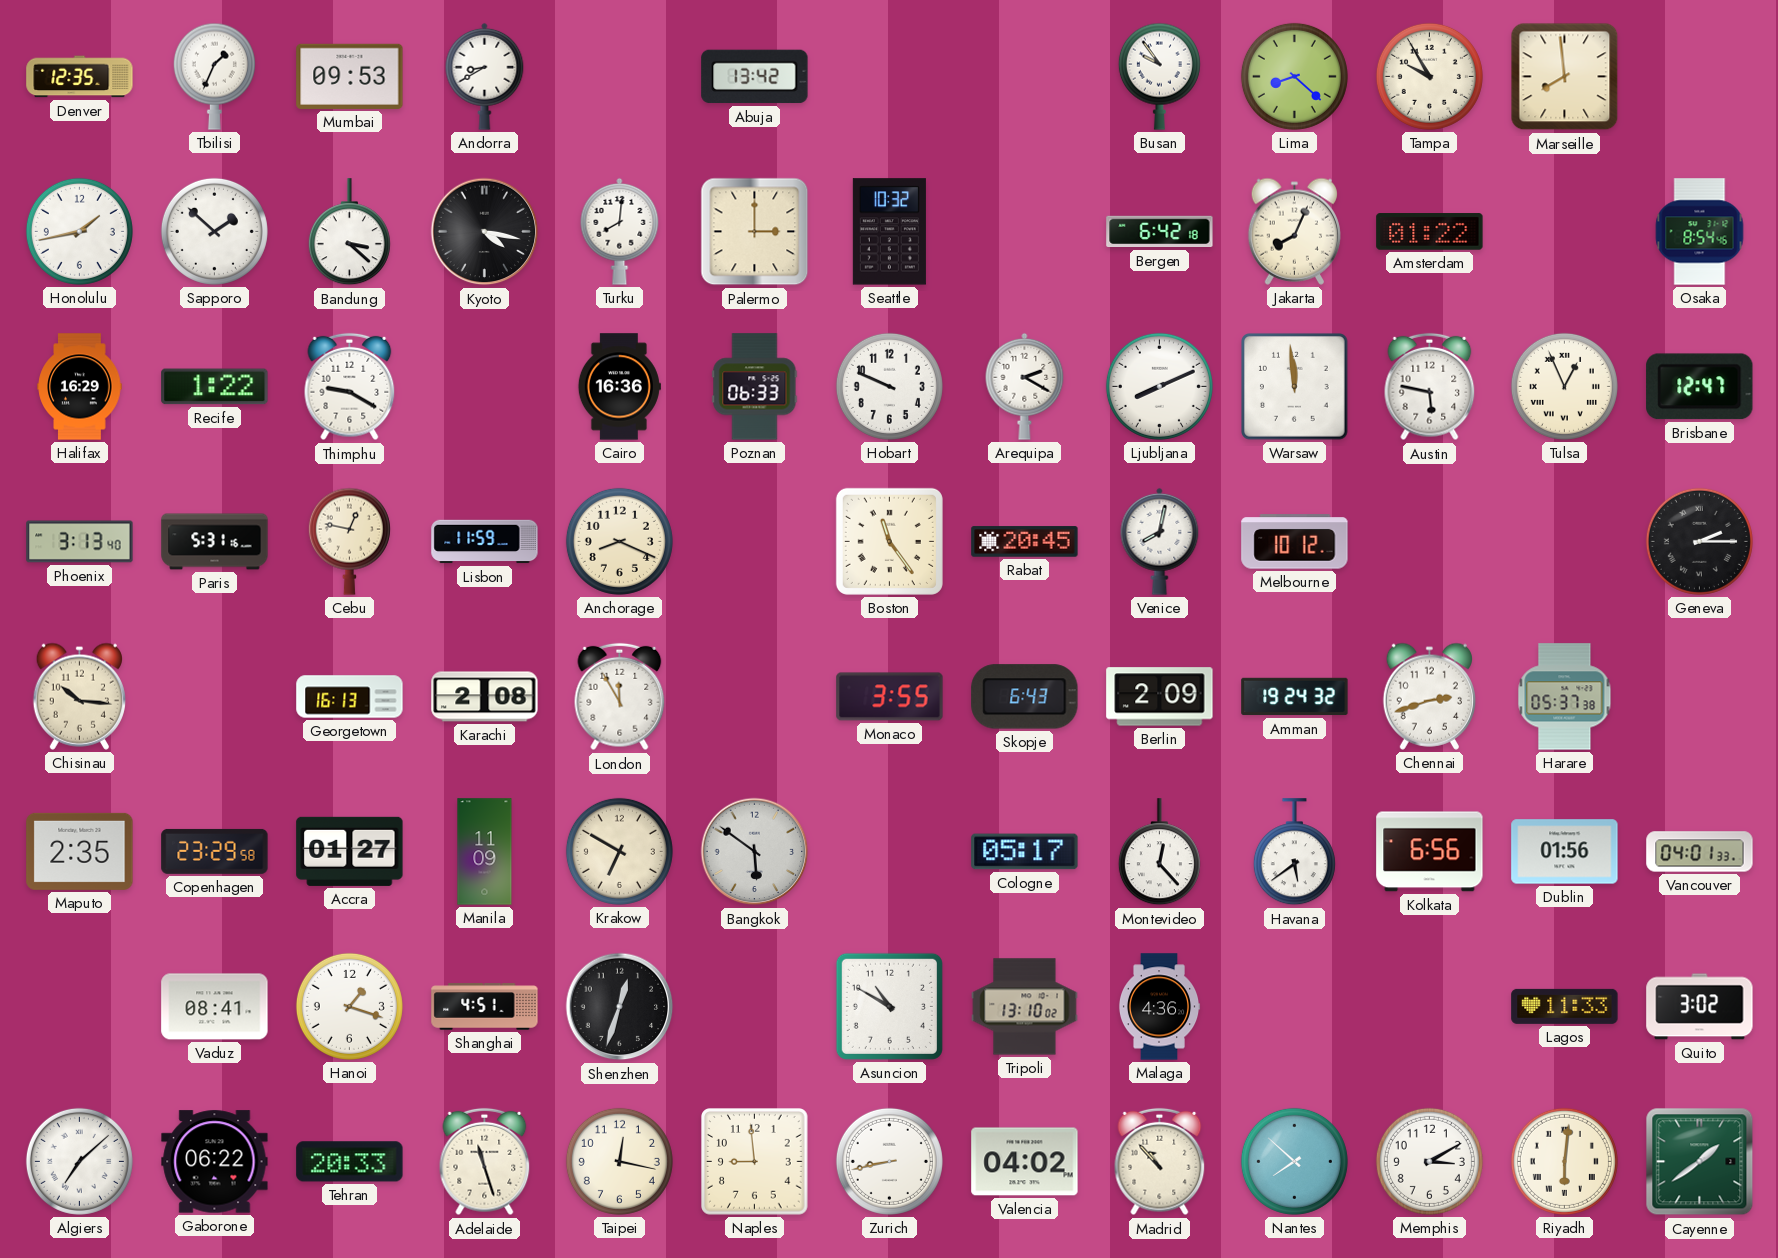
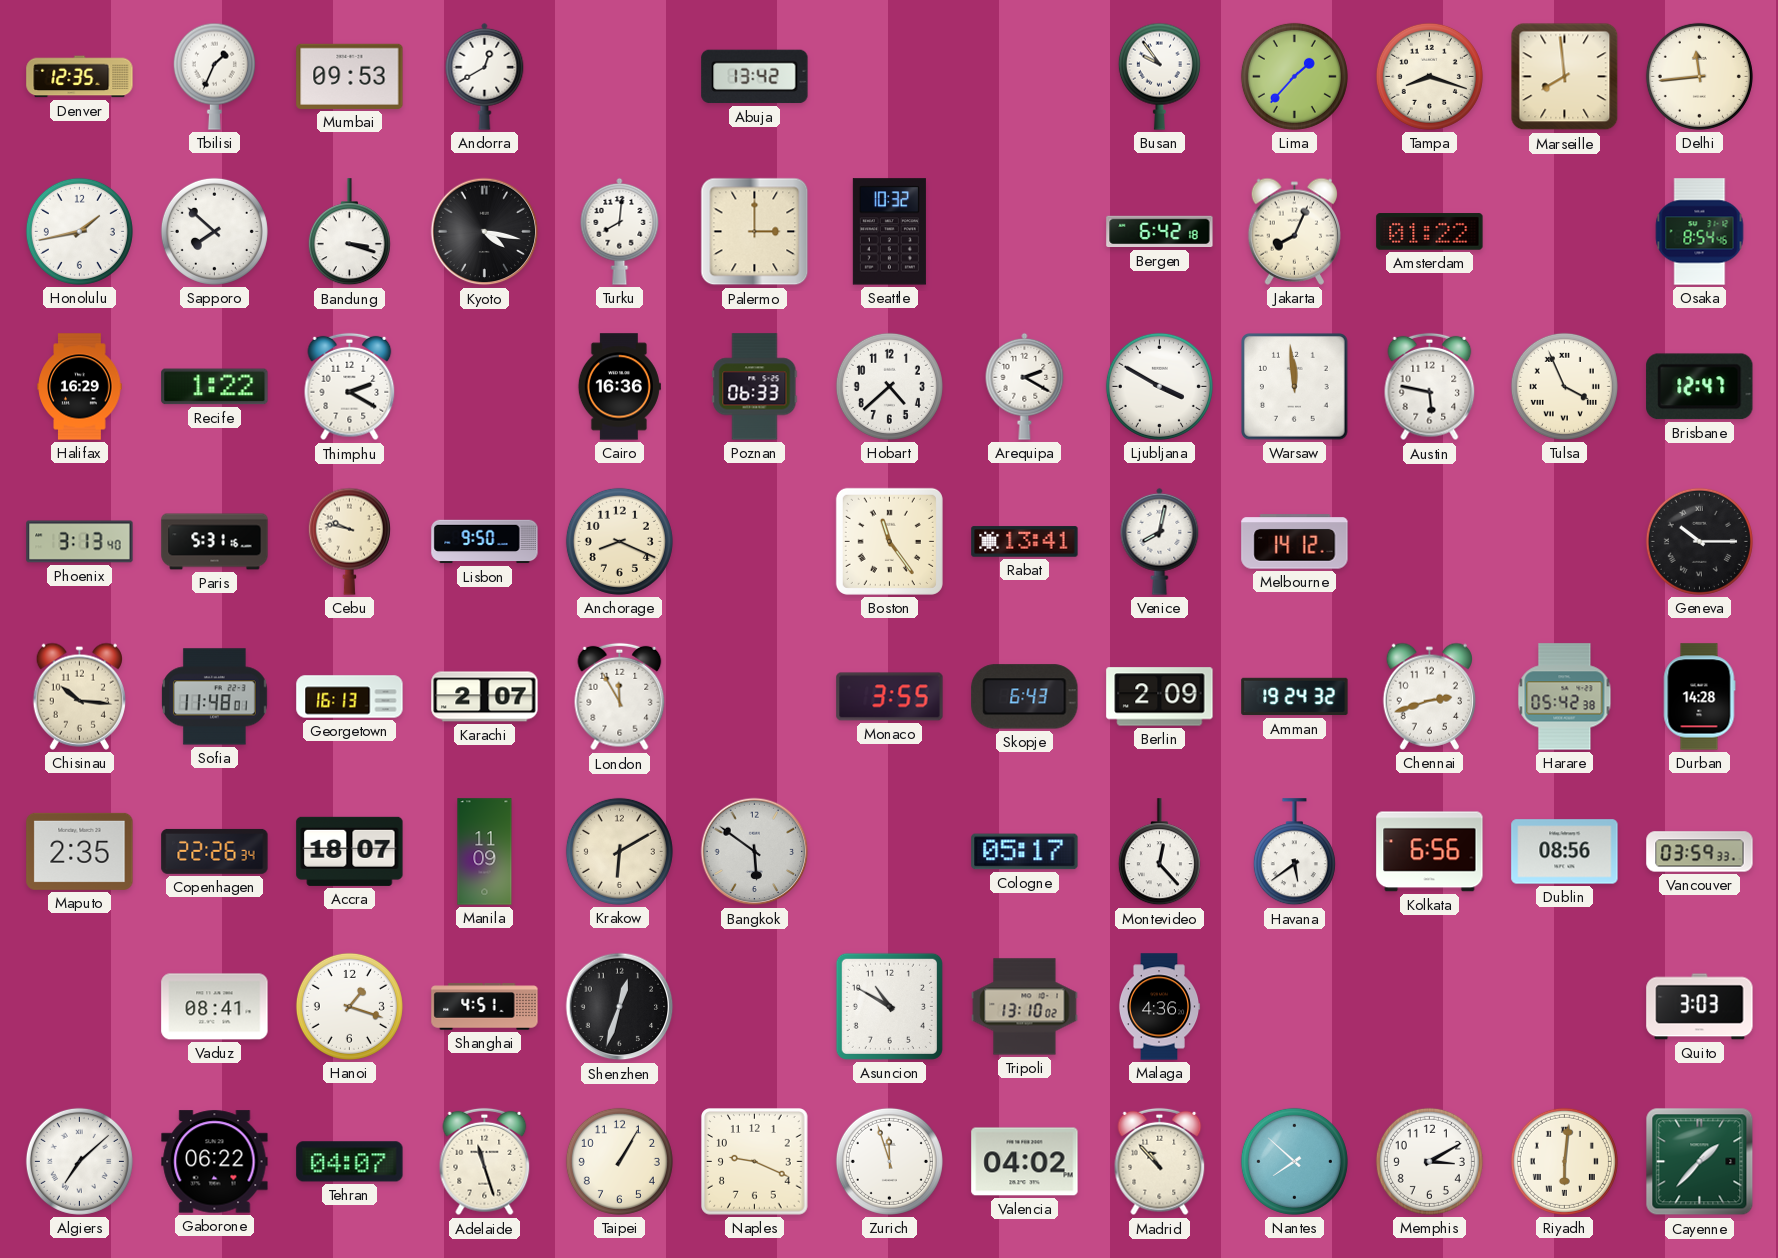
Andorra: 8:40 -> 12:40
Lima: 8:22 -> 1:37
Tampa: 9:55 -> 8:18
Delhi: none -> 11:44
Sapporo: 1:52 -> 7:52
Bandung: 3:22 -> 3:18
Thimphu: 9:20 -> 2:20
Hobart: 9:49 -> 4:38
Ljubljana: 8:11 -> 3:50
Tulsa: 12:56 -> 3:56
Cebu: 12:47 -> 9:47
Lisbon: 11:59 -> 9:50
Rabat: 20:45 -> 13:41
Melbourne: 10:12 -> 14:12
Geneva: 2:15 -> 10:15
Sofia: none -> 11:48
Karachi: 2:08 -> 2:07
Harare: 05:37 -> 05:42
Durban: none -> 14:28
Copenhagen: 23:29 -> 22:26
Accra: 01:27 -> 18:07
Krakow: 6:50 -> 6:10
Dublin: 01:56 -> 08:56
Vancouver: 04:01 -> 03:59
Lagos: 11:33 -> none
Quito: 3:02 -> 3:03
Tehran: 20:33 -> 04:07
Taipei: 12:17 -> 1:05
Naples: 8:59 -> 9:19
Zurich: 8:43 -> 11:57
Cayenne: 1:39 -> 1:37
